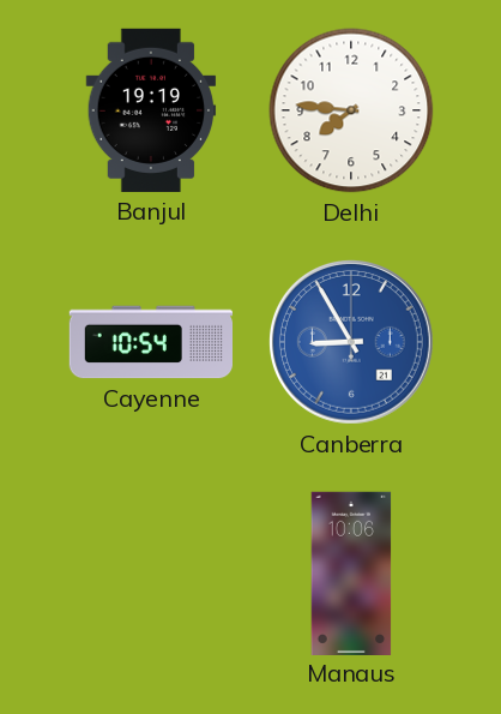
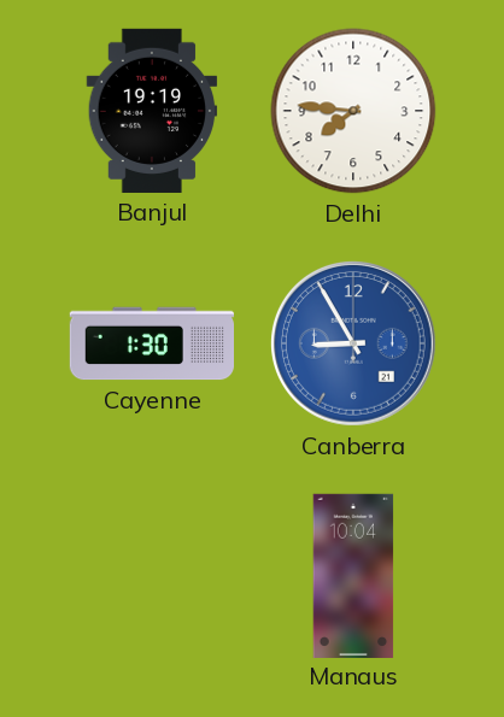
Cayenne: 10:54 -> 1:30
Manaus: 10:06 -> 10:04
